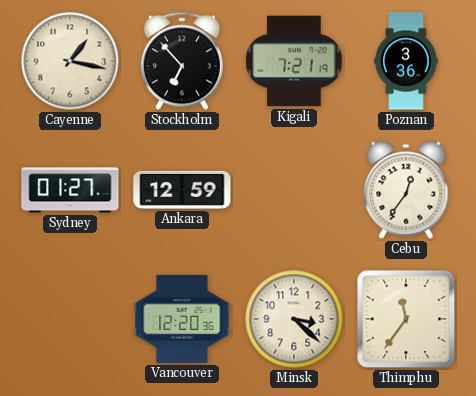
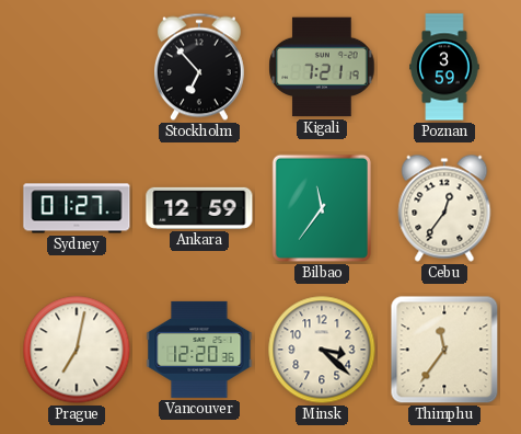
Cayenne: 1:17 -> none
Poznan: 3:36 -> 3:59
Bilbao: none -> 11:36
Prague: none -> 7:02
